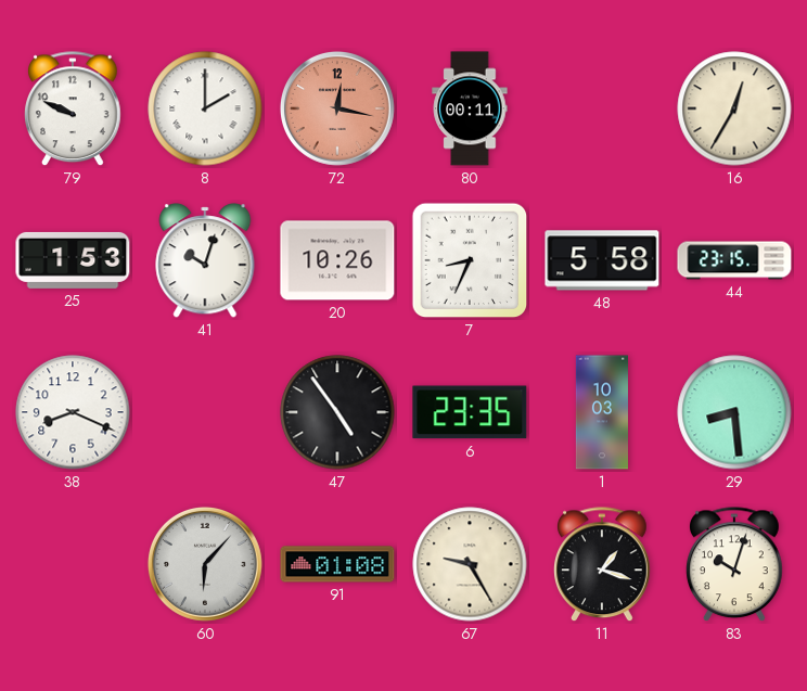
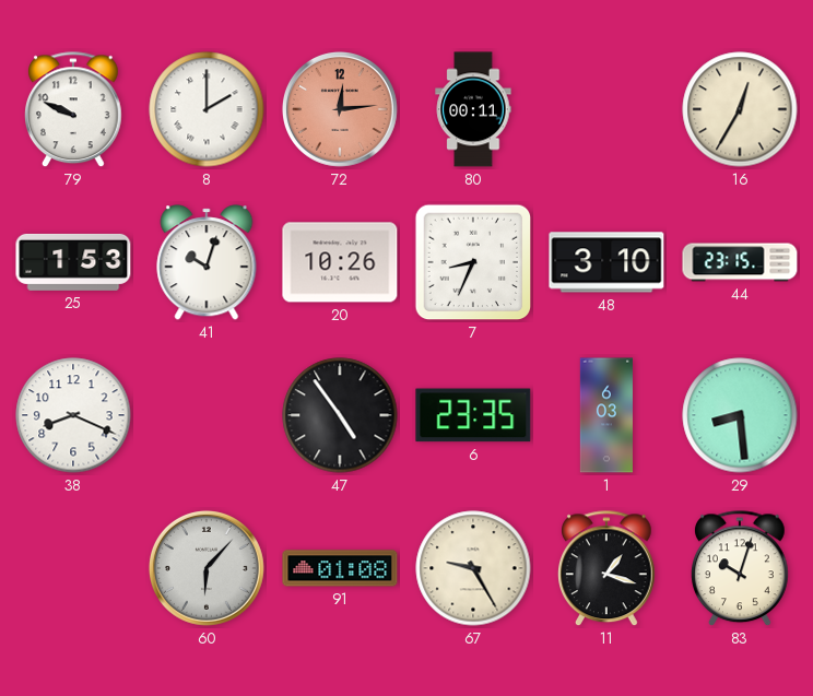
72: 12:17 -> 12:14
48: 5:58 -> 3:10
1: 10:03 -> 6:03
